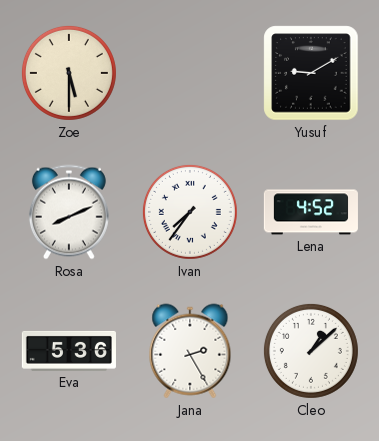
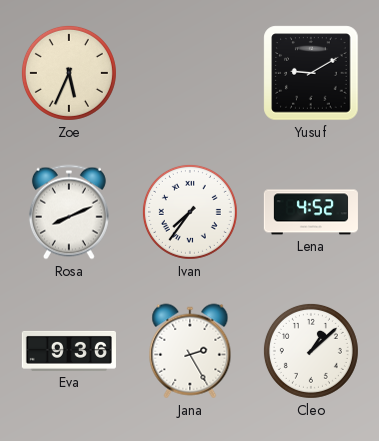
Zoe: 5:30 -> 5:34
Eva: 5:36 -> 9:36
